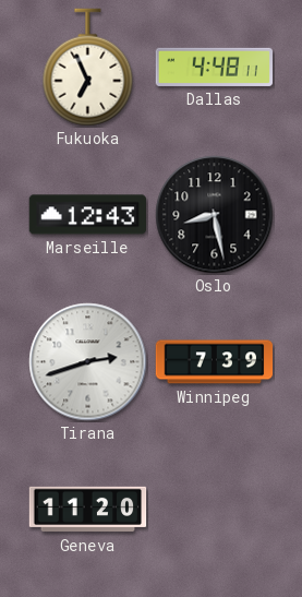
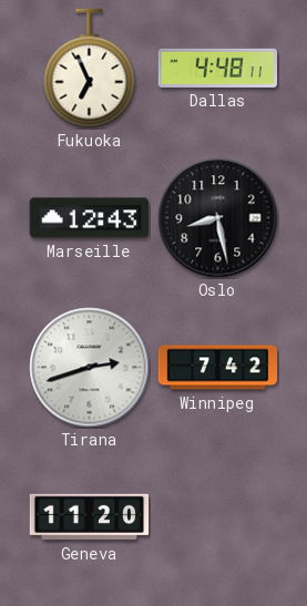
Winnipeg: 7:39 -> 7:42
